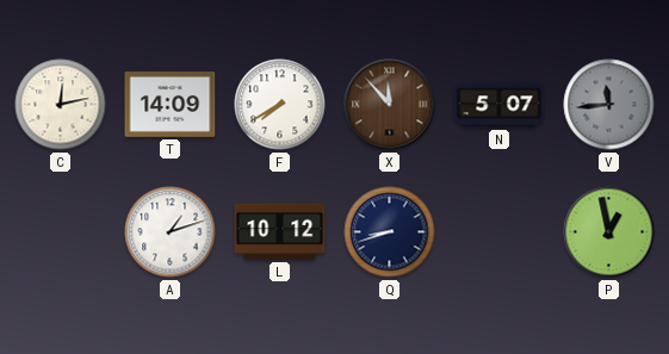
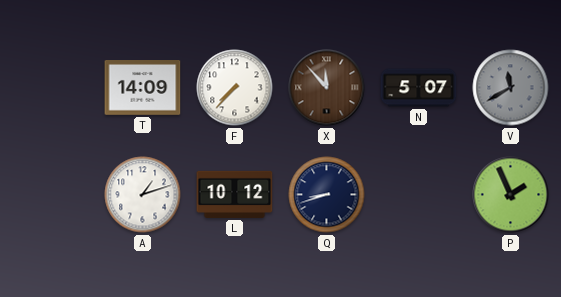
C: 12:13 -> none
F: 7:40 -> 7:37
V: 11:44 -> 11:40
P: 12:58 -> 1:56
